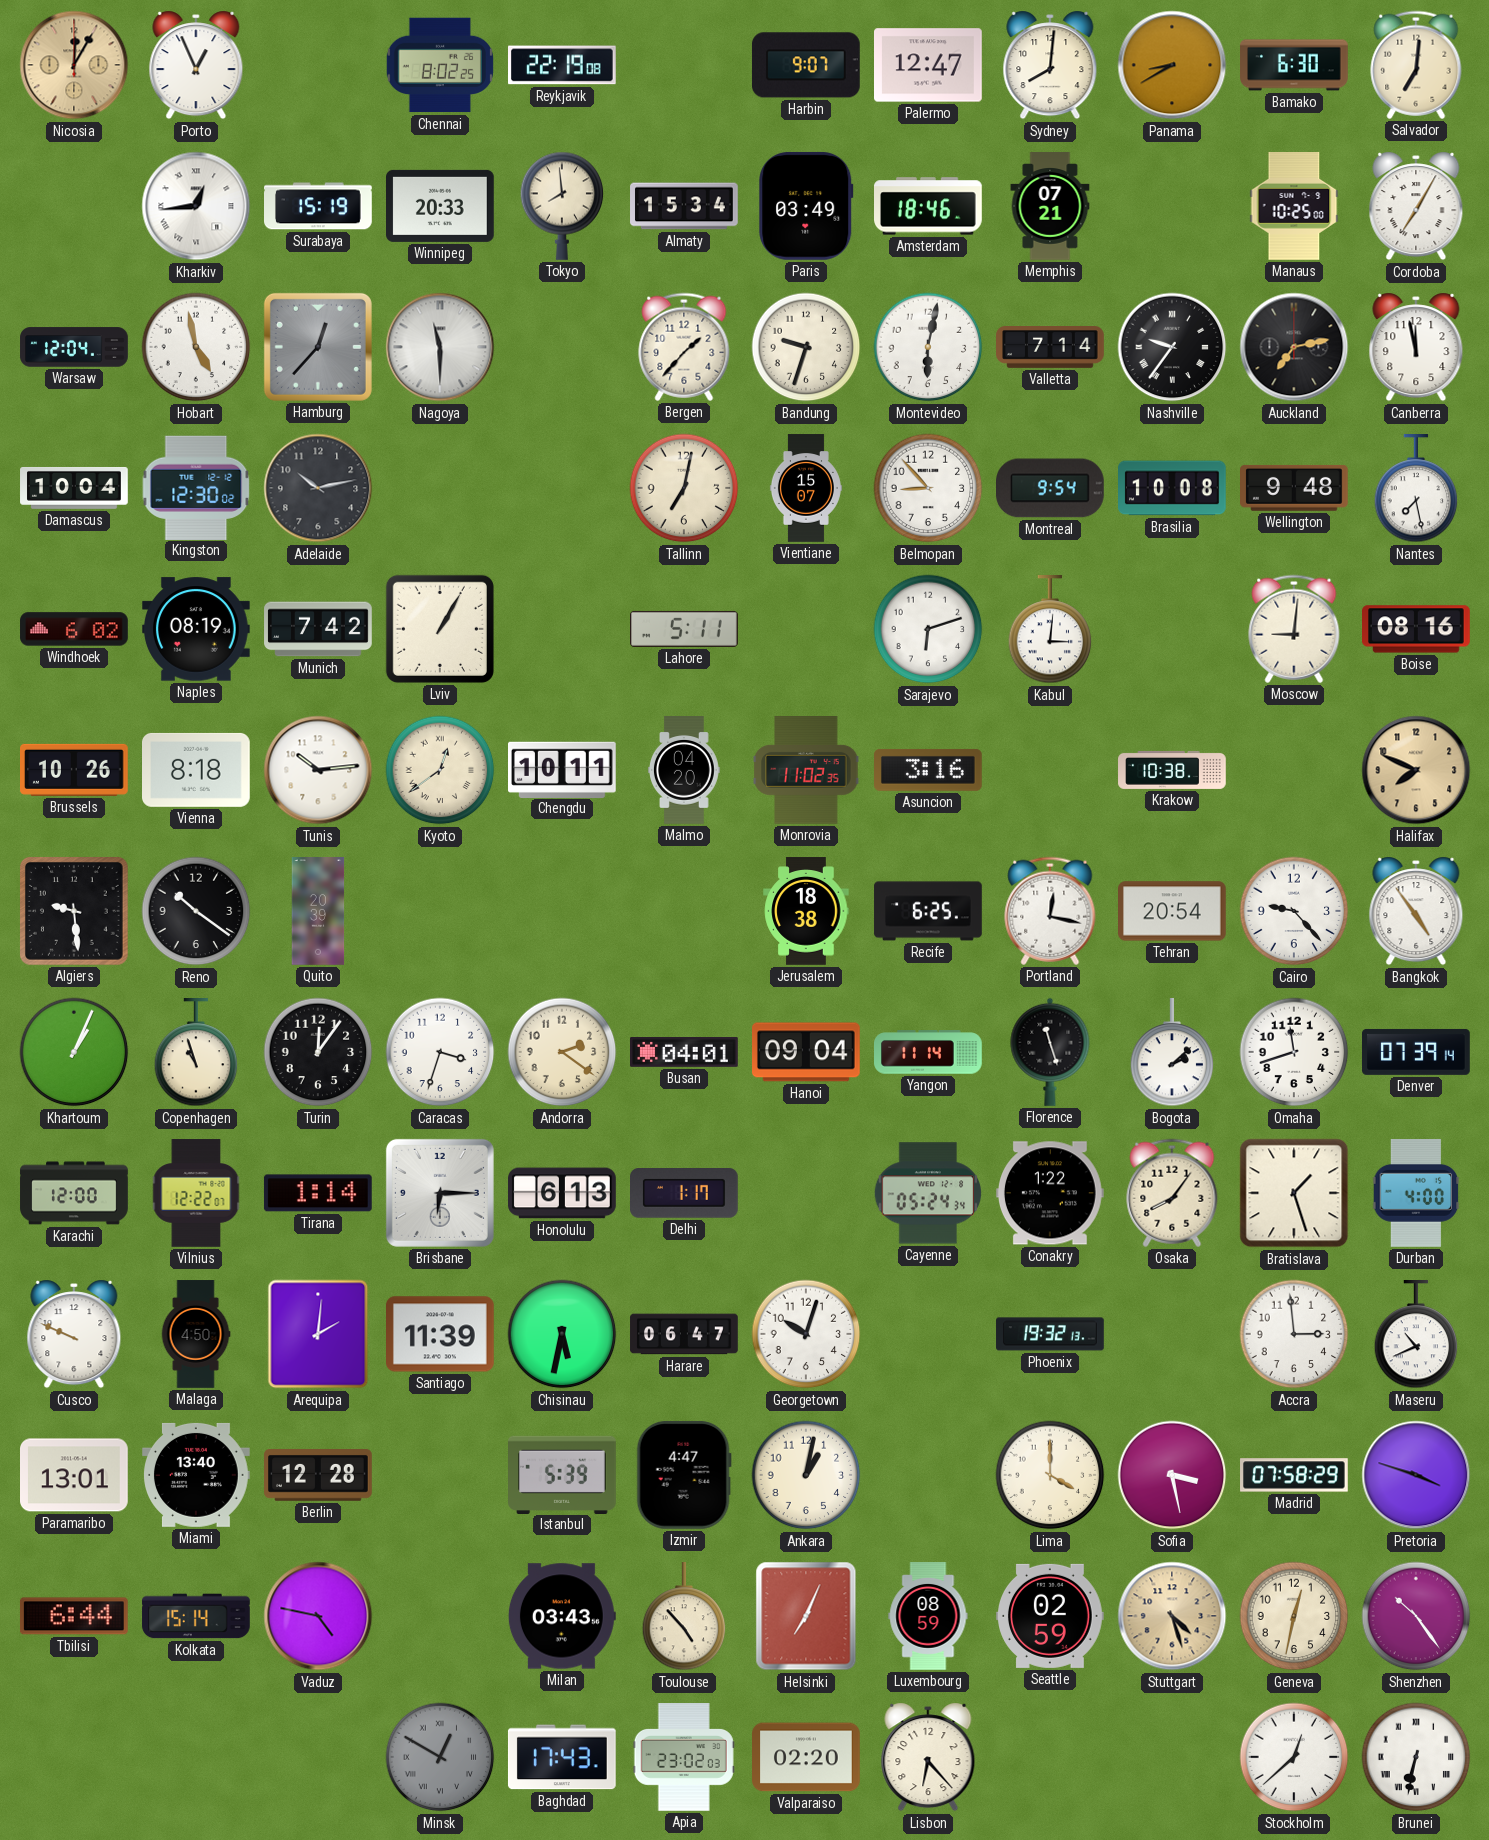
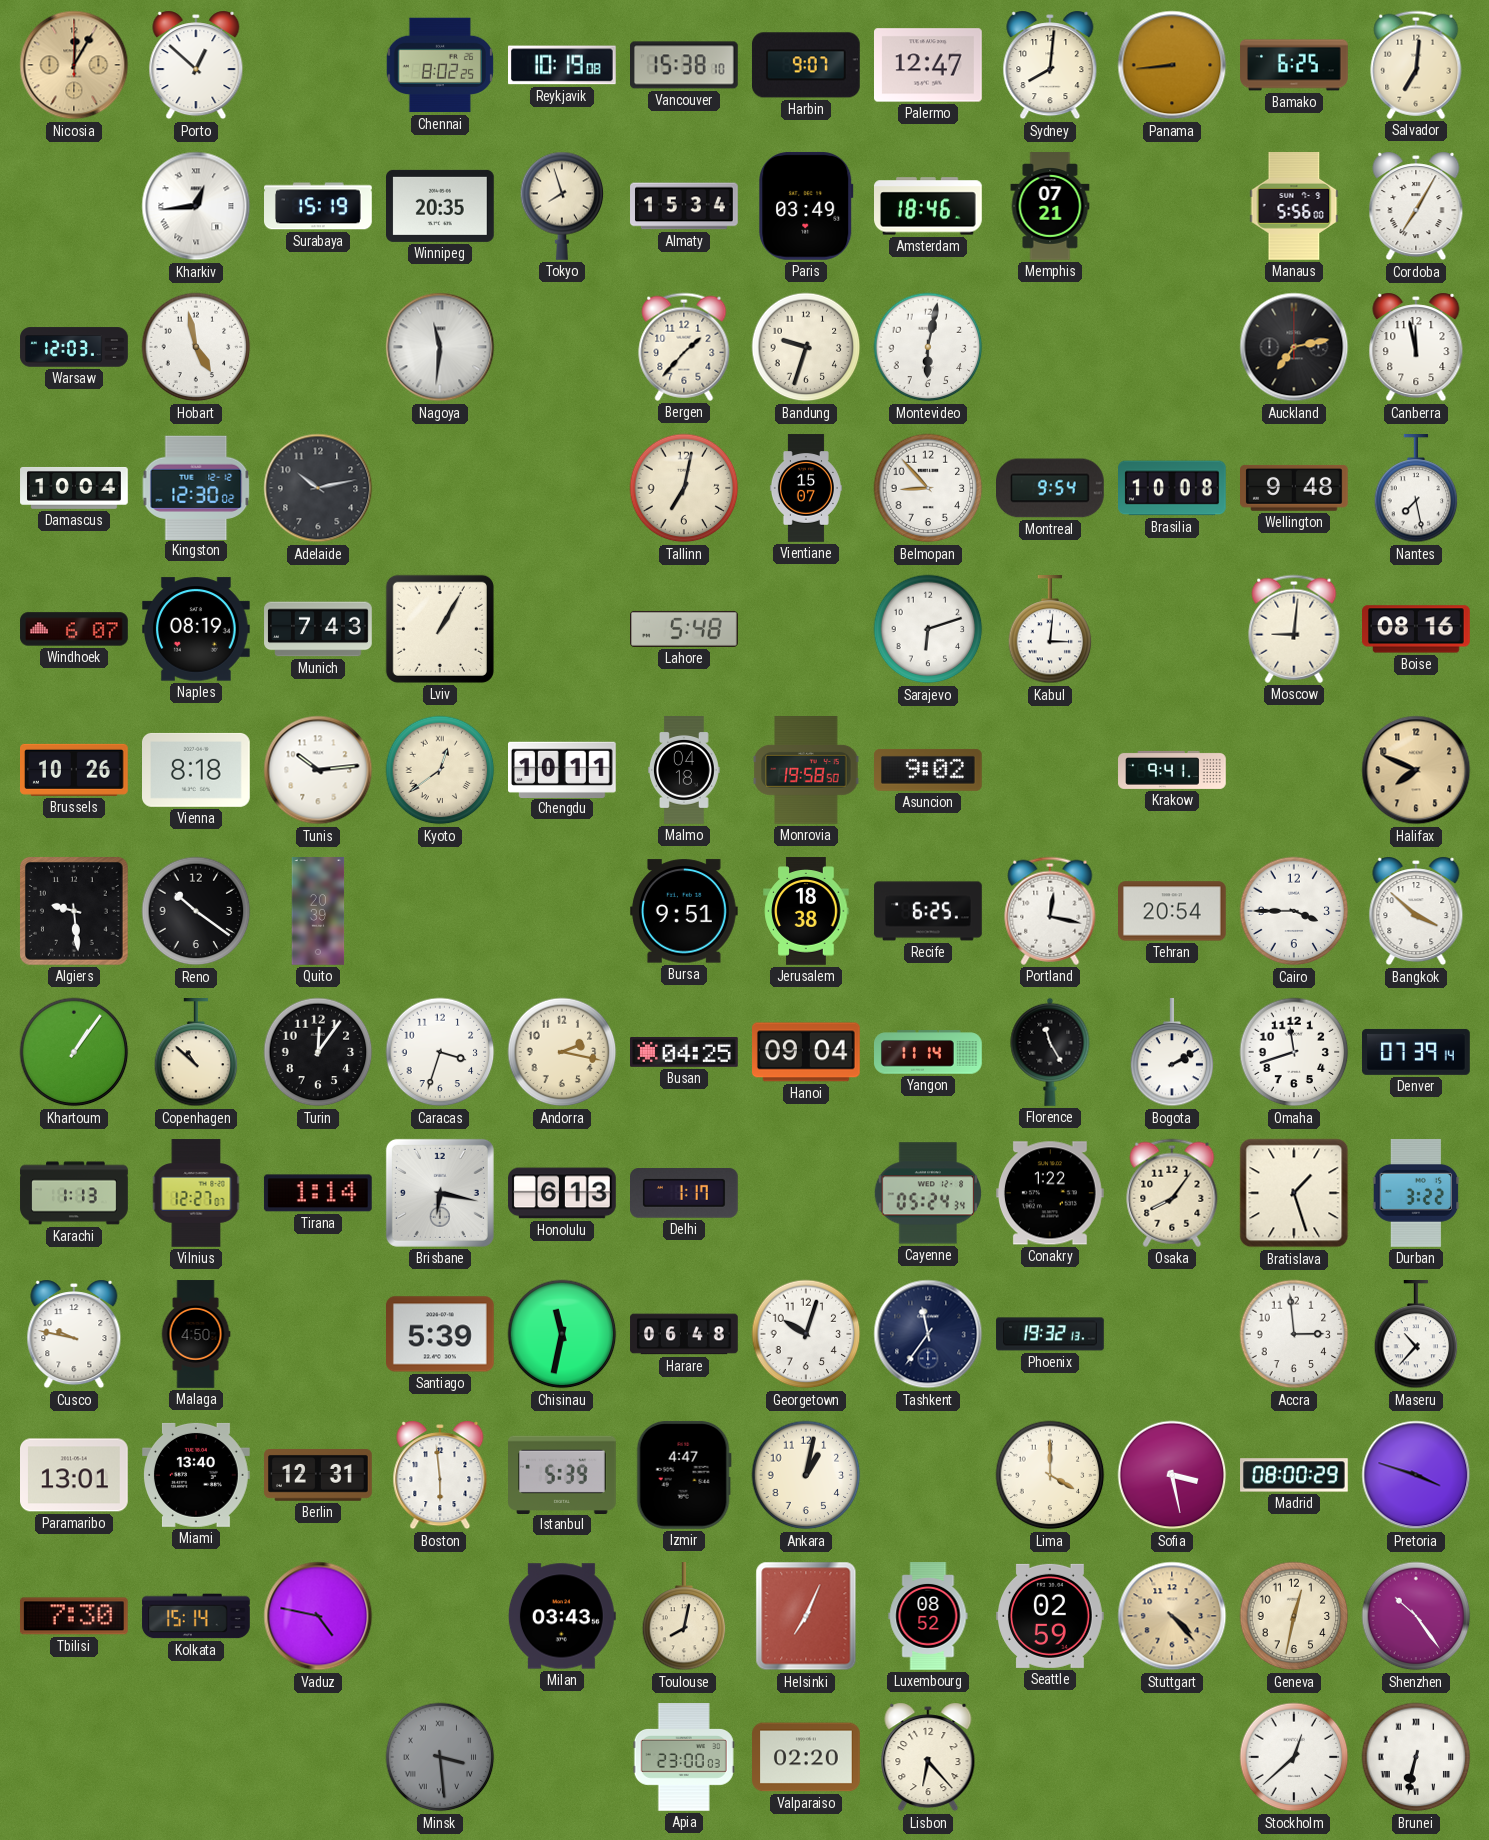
Porto: 12:56 -> 12:52
Reykjavik: 22:19 -> 10:19
Vancouver: none -> 15:38
Panama: 8:40 -> 8:44
Bamako: 6:30 -> 6:25
Winnipeg: 20:33 -> 20:35
Tokyo: 7:59 -> 7:57
Manaus: 10:25 -> 5:56
Warsaw: 12:04 -> 12:03
Hamburg: 12:37 -> none
Nagoya: 11:30 -> 11:31
Valletta: 7:14 -> none
Nashville: 9:36 -> none
Windhoek: 6:02 -> 6:07
Munich: 7:42 -> 7:43
Lahore: 5:11 -> 5:48
Malmo: 04:20 -> 04:18
Monrovia: 11:02 -> 19:58
Asuncion: 3:16 -> 9:02
Krakow: 10:38 -> 9:41
Bursa: none -> 9:51
Cairo: 9:23 -> 3:45
Bangkok: 4:54 -> 3:52
Khartoum: 1:04 -> 1:06
Copenhagen: 10:57 -> 10:52
Andorra: 2:21 -> 2:17
Busan: 04:01 -> 04:25
Florence: 11:27 -> 11:25
Bogota: 2:08 -> 2:10
Karachi: 12:00 -> 1:13
Vilnius: 12:22 -> 12:27
Brisbane: 6:15 -> 6:17
Durban: 4:00 -> 3:22
Cusco: 9:49 -> 9:47
Arequipa: 2:01 -> none
Santiago: 11:39 -> 5:39
Chisinau: 5:32 -> 11:32
Harare: 06:47 -> 06:48
Tashkent: none -> 11:36
Maseru: 10:41 -> 10:37
Berlin: 12:28 -> 12:31
Boston: none -> 5:59
Madrid: 07:58 -> 08:00
Tbilisi: 6:44 -> 7:30
Toulouse: 4:53 -> 8:02
Luxembourg: 08:59 -> 08:52
Stuttgart: 4:27 -> 4:23
Minsk: 12:50 -> 3:29
Baghdad: 17:43 -> none
Apia: 23:02 -> 23:00
